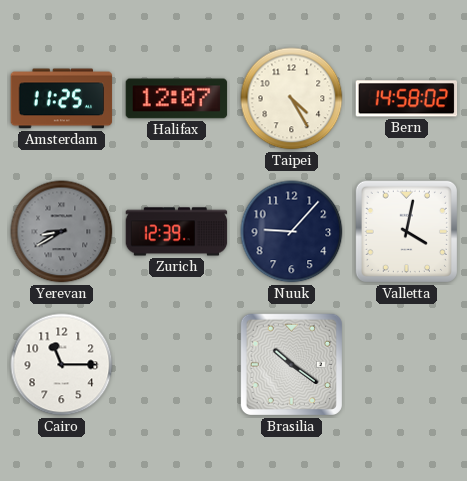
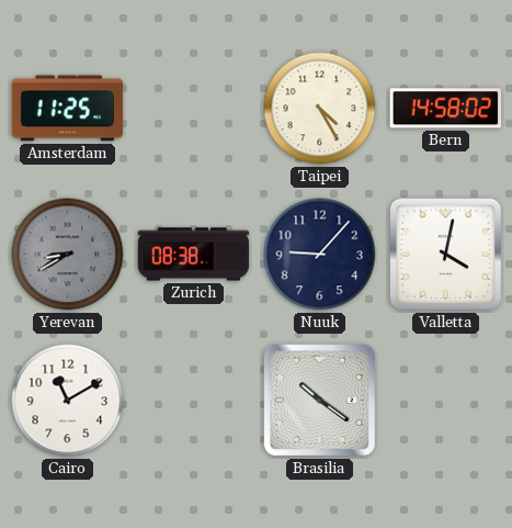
Halifax: 12:07 -> none
Zurich: 12:39 -> 08:38
Cairo: 11:15 -> 11:10
